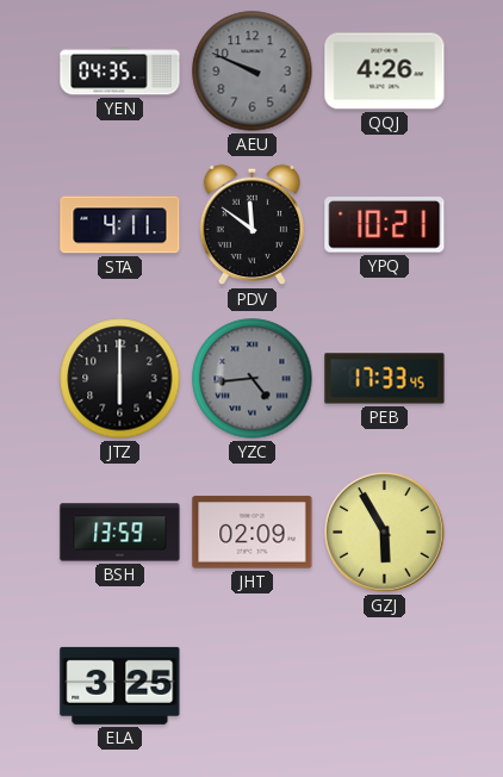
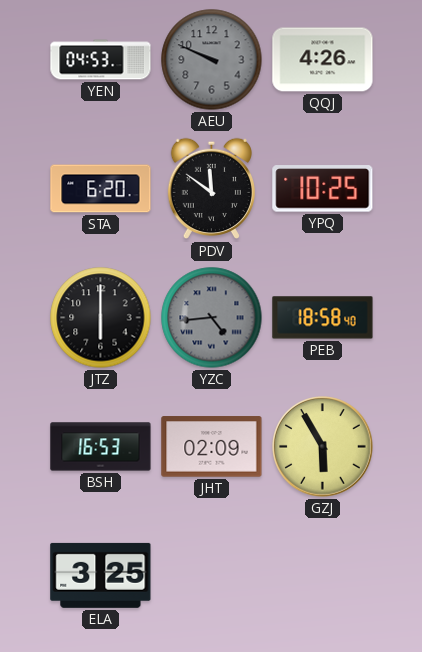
YEN: 04:35 -> 04:53
STA: 4:11 -> 6:20
YPQ: 10:21 -> 10:25
PEB: 17:33 -> 18:58
BSH: 13:59 -> 16:53
